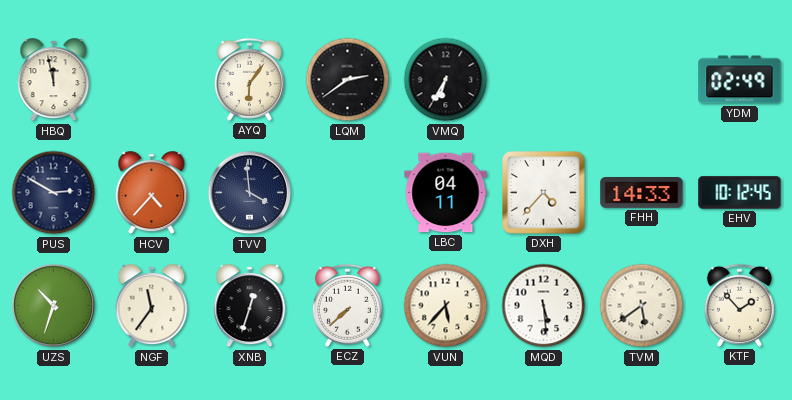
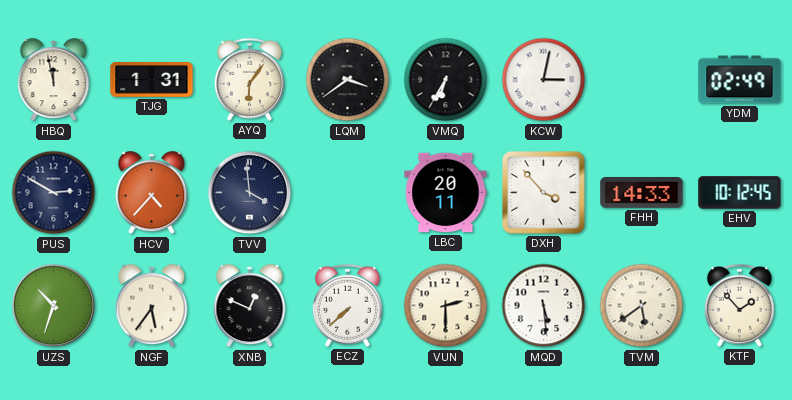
TJG: none -> 1:31
LQM: 2:39 -> 3:39
KCW: none -> 3:02
LBC: 04:11 -> 20:11
DXH: 4:37 -> 3:53
NGF: 11:36 -> 5:36
XNB: 12:33 -> 12:49
VUN: 5:37 -> 2:30
